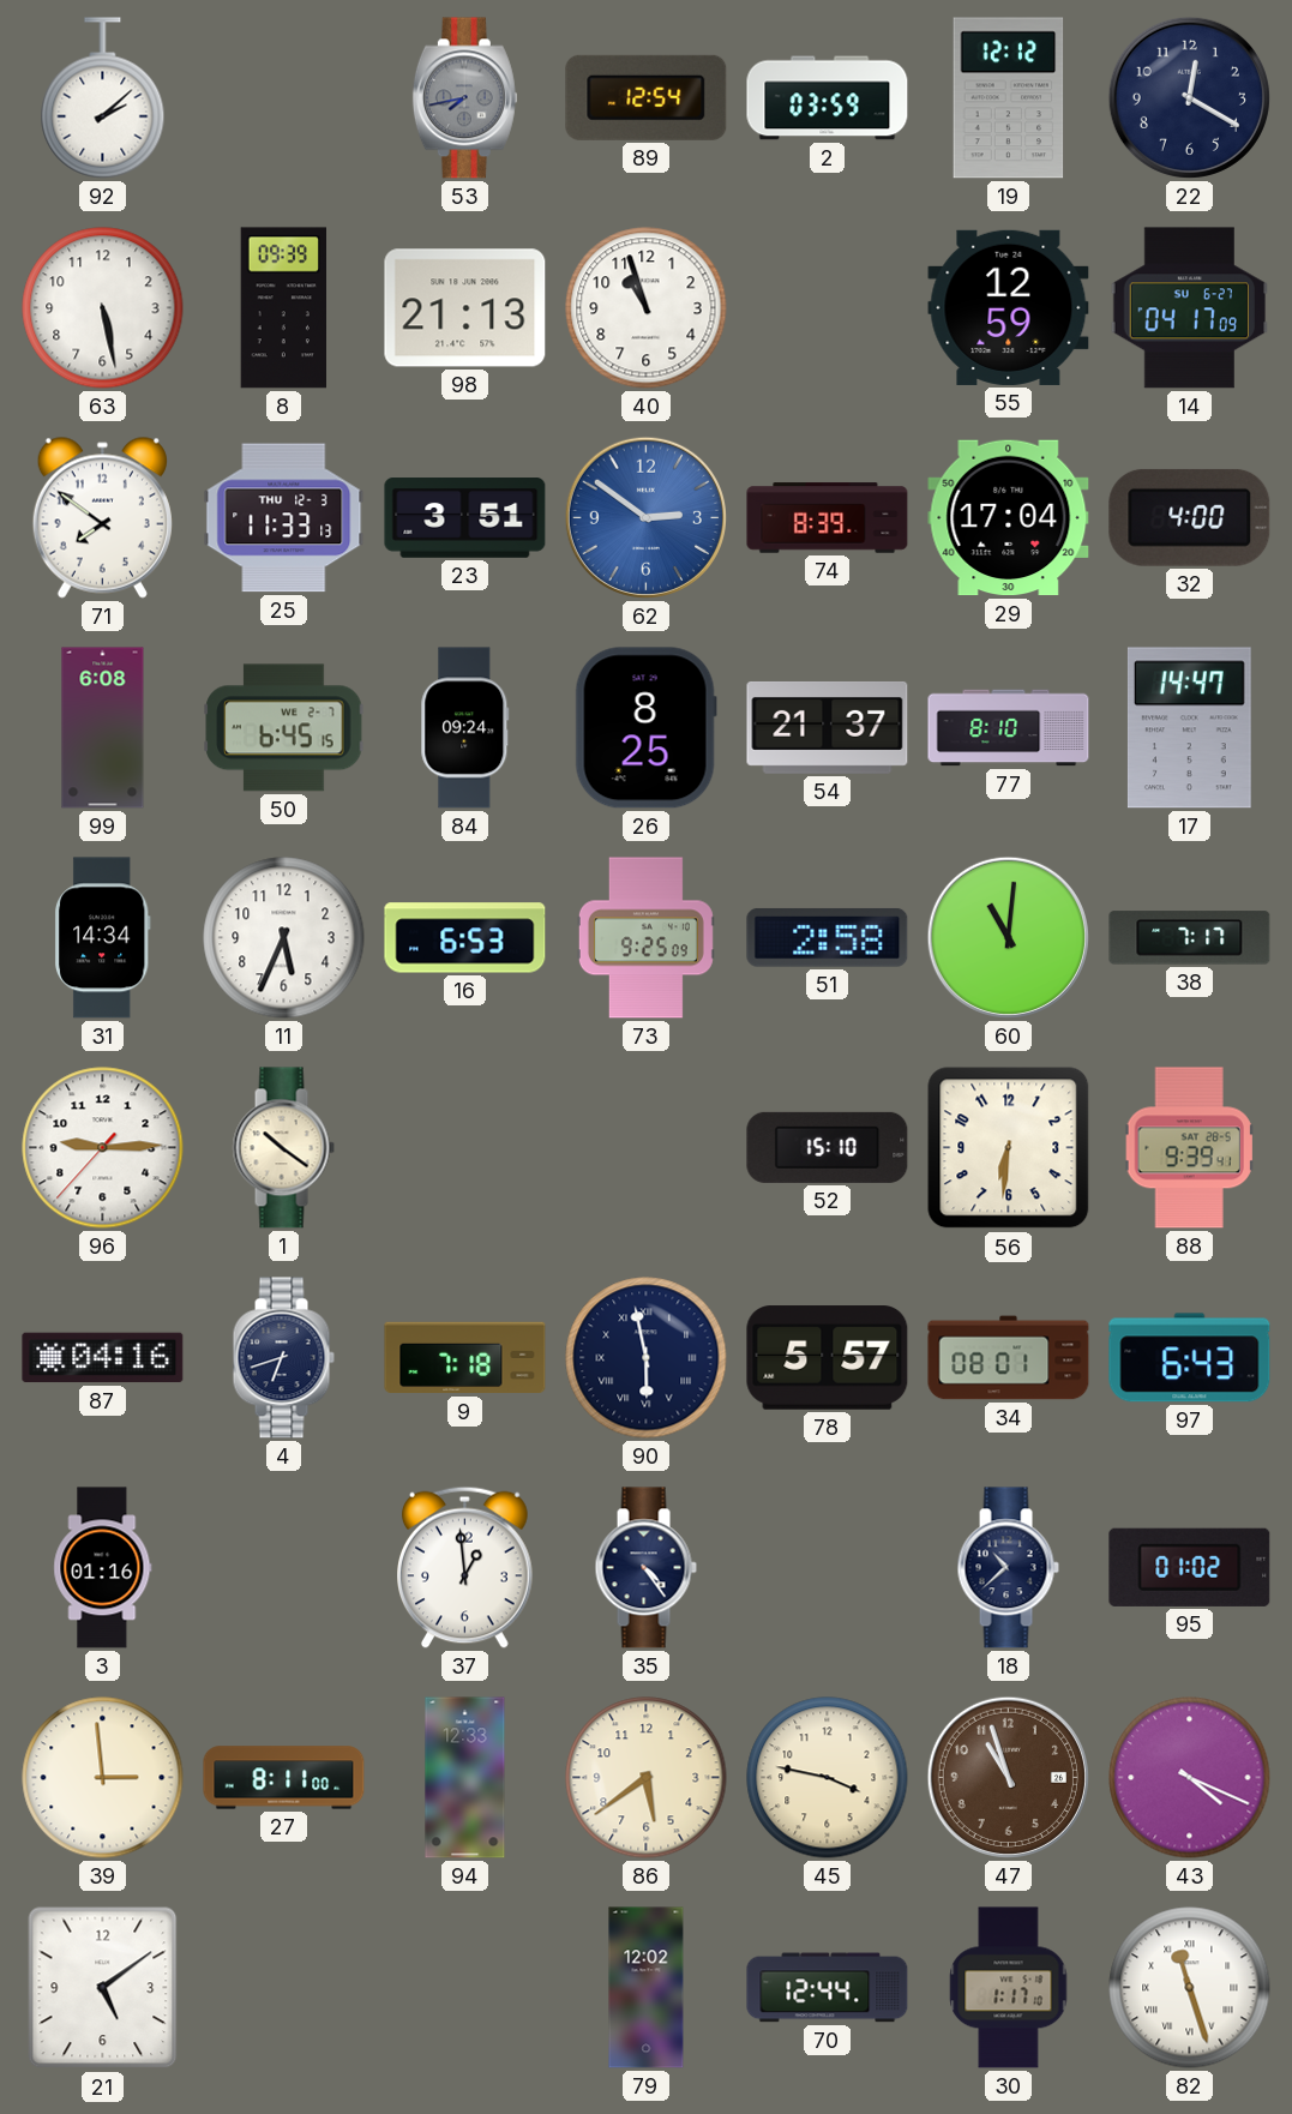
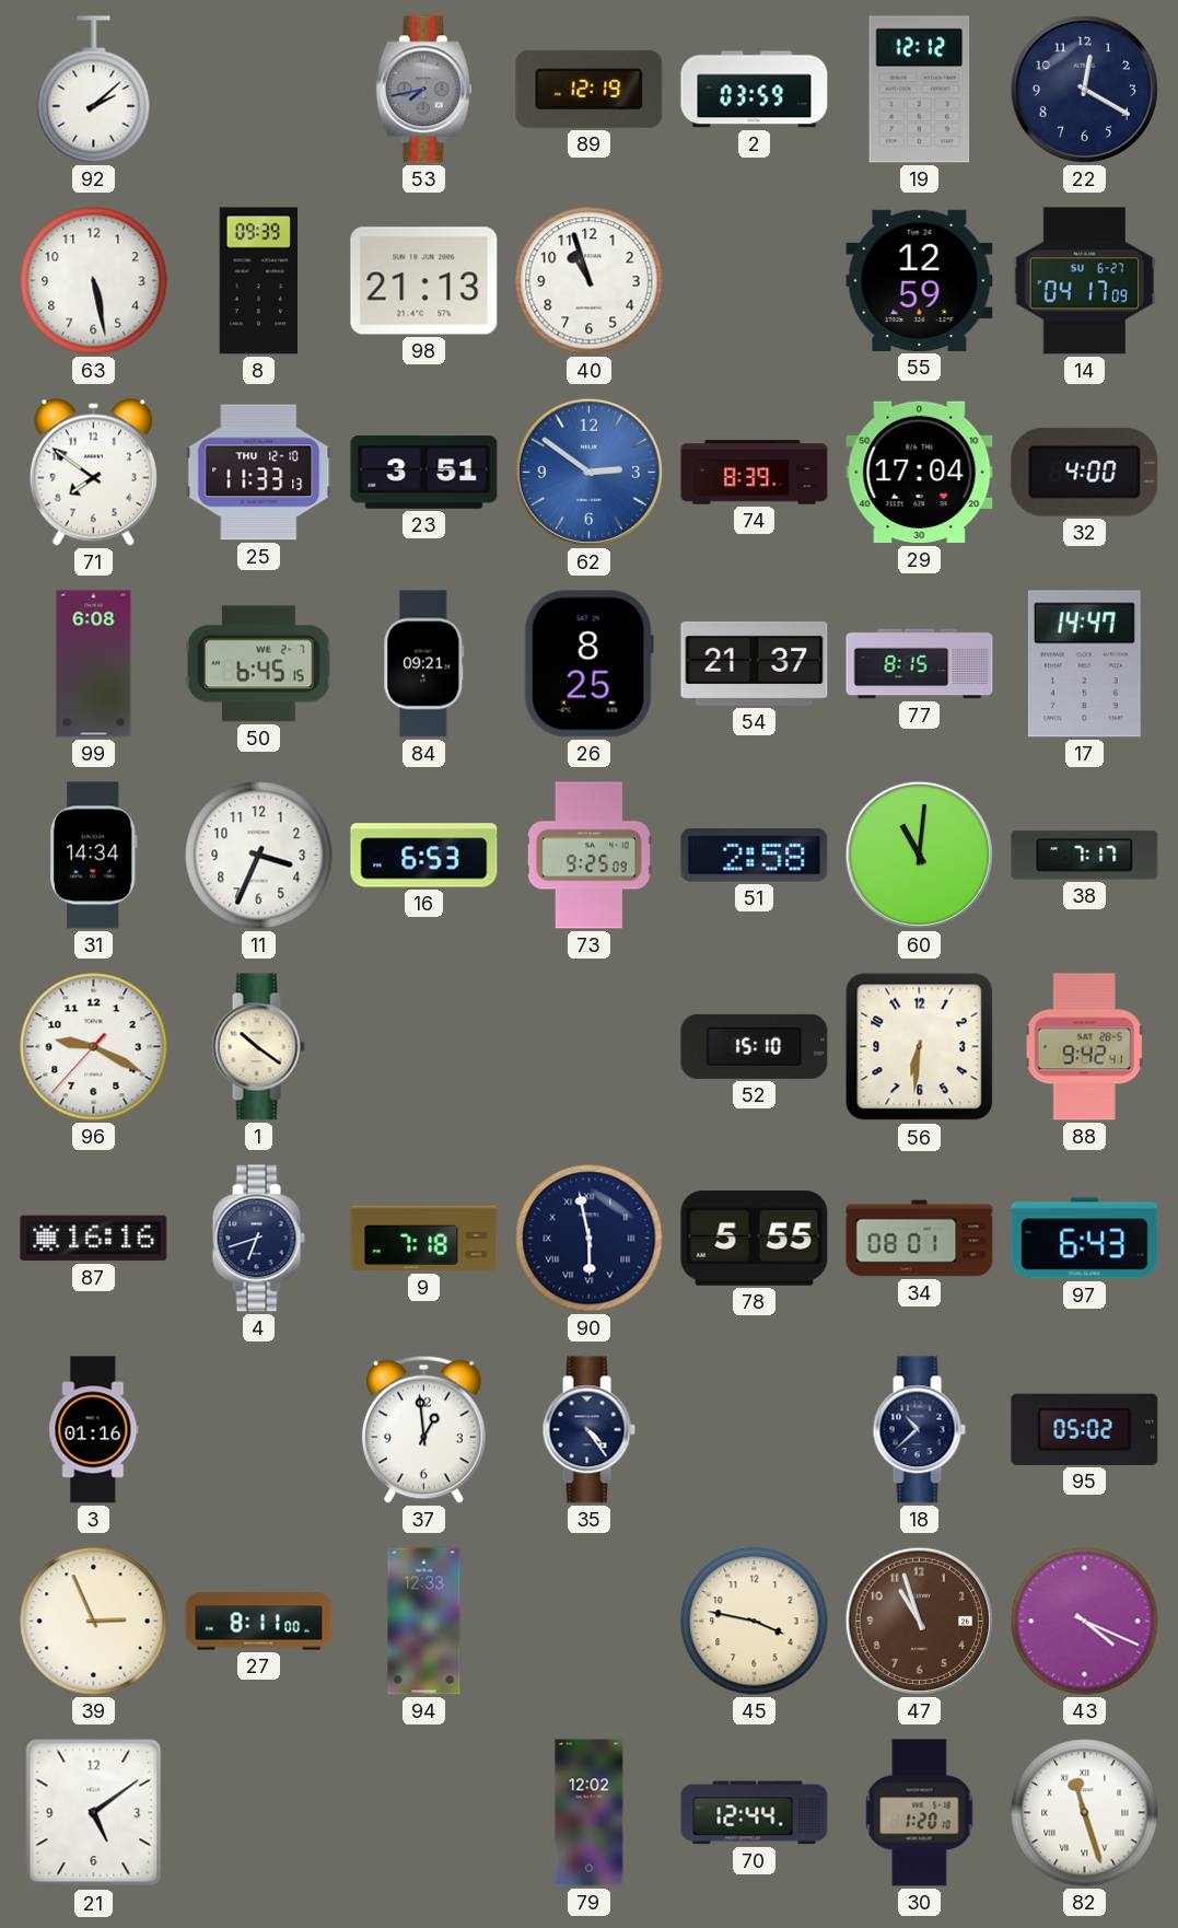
89: 12:54 -> 12:19
25 date: THU 12-3 -> THU 12-10
84: 09:24 -> 09:21
77: 8:10 -> 8:15
11: 5:34 -> 3:34
96: 9:14 -> 9:19
88: 9:39 -> 9:42
87: 04:16 -> 16:16
78: 5:57 -> 5:55
95: 01:02 -> 05:02
39: 2:59 -> 2:56
86: 5:39 -> none
30: 1:17 -> 1:20
